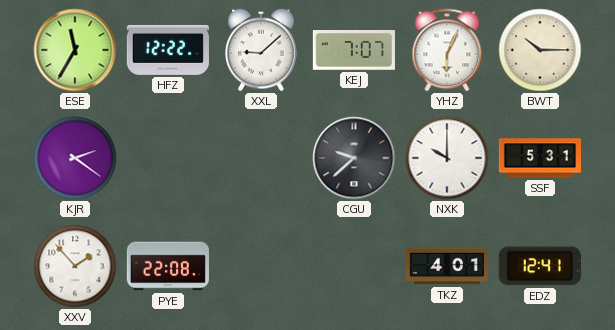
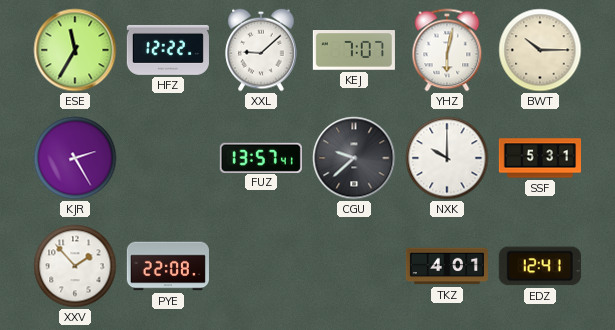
YHZ: 6:04 -> 6:02
KJR: 2:21 -> 2:25
FUZ: none -> 13:57
